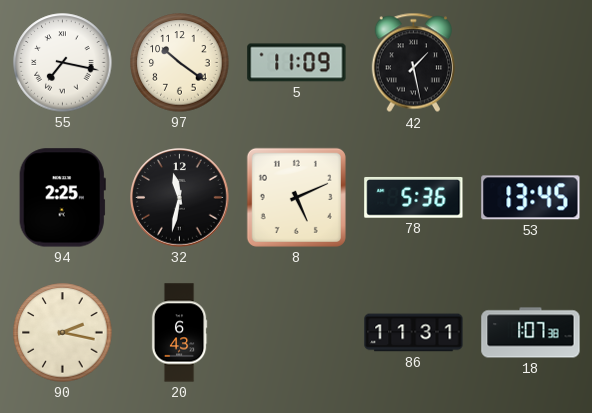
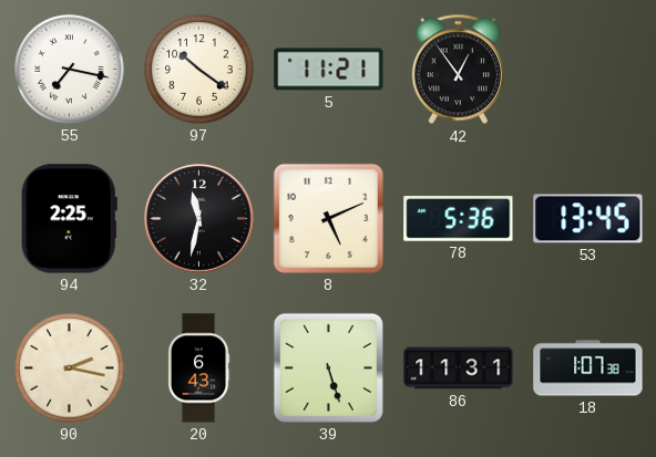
5: 11:09 -> 11:21
42: 1:28 -> 12:54
39: none -> 5:27
